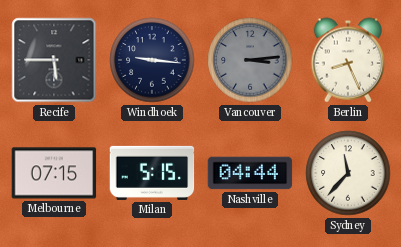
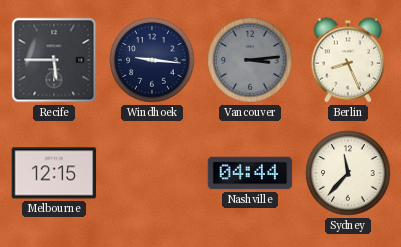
Melbourne: 07:15 -> 12:15
Milan: 5:15 -> none
